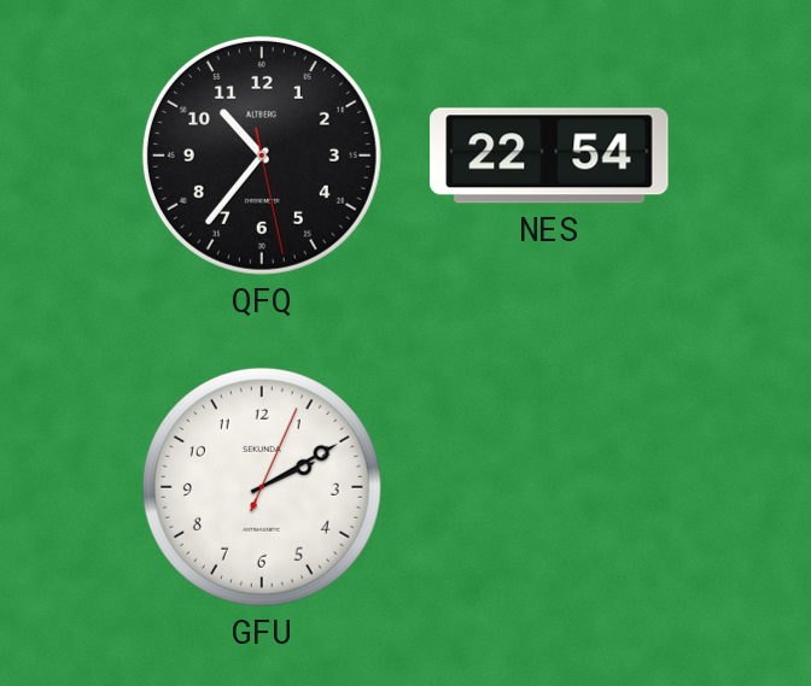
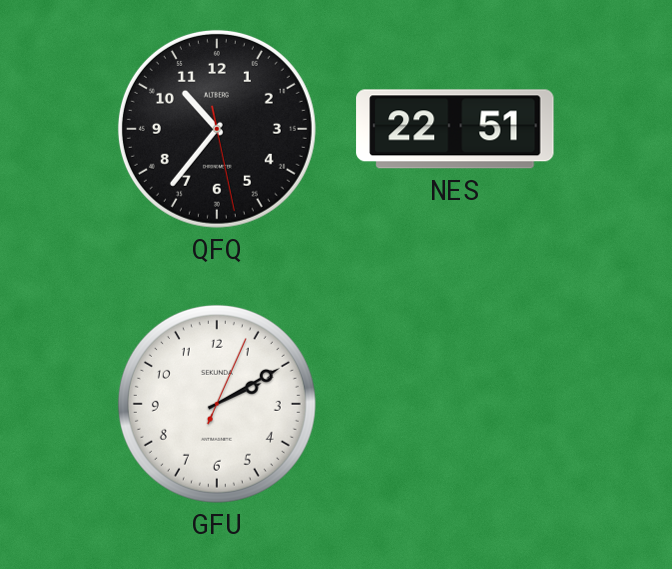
NES: 22:54 -> 22:51
